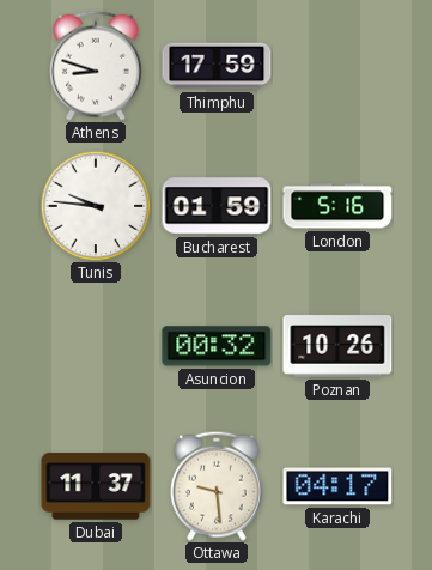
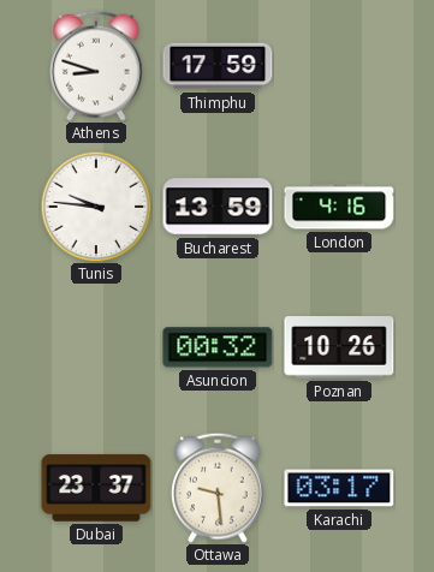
Bucharest: 01:59 -> 13:59
London: 5:16 -> 4:16
Dubai: 11:37 -> 23:37
Karachi: 04:17 -> 03:17
